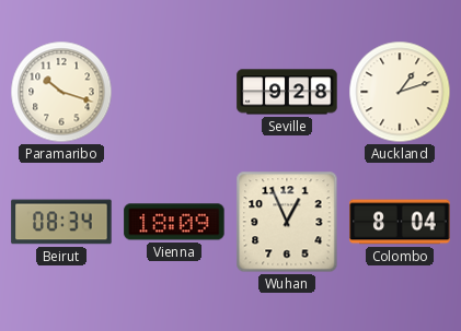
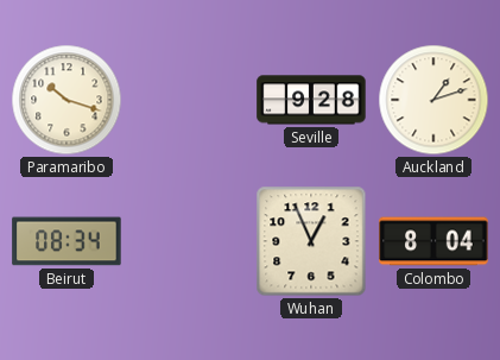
Vienna: 18:09 -> none
